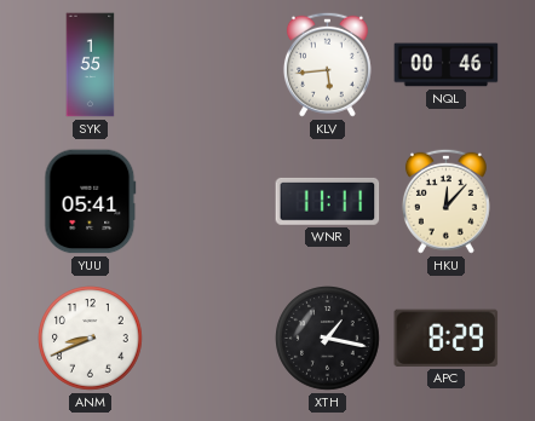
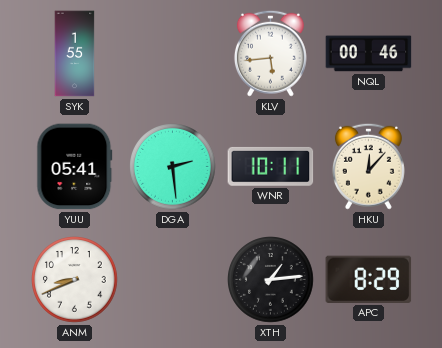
DGA: none -> 2:29
WNR: 11:11 -> 10:11
XTH: 1:17 -> 1:14
